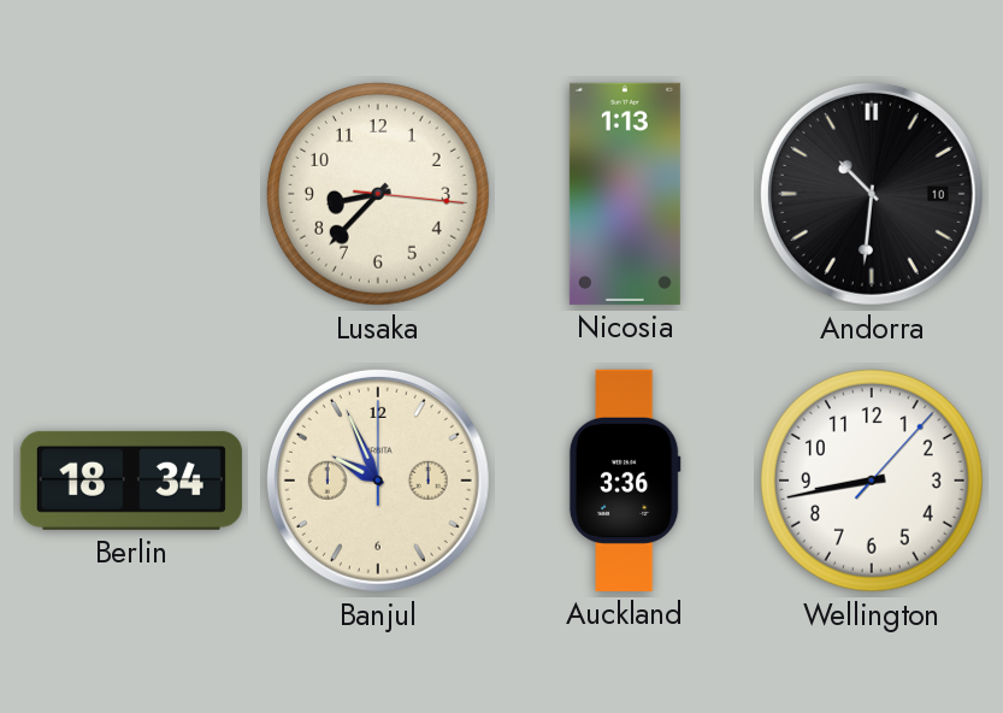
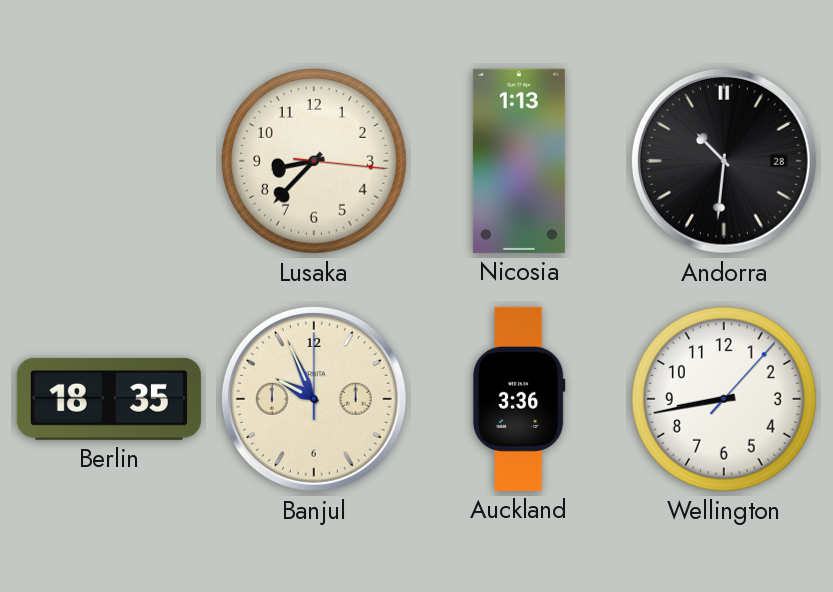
Andorra date: 10 -> 28
Berlin: 18:34 -> 18:35
